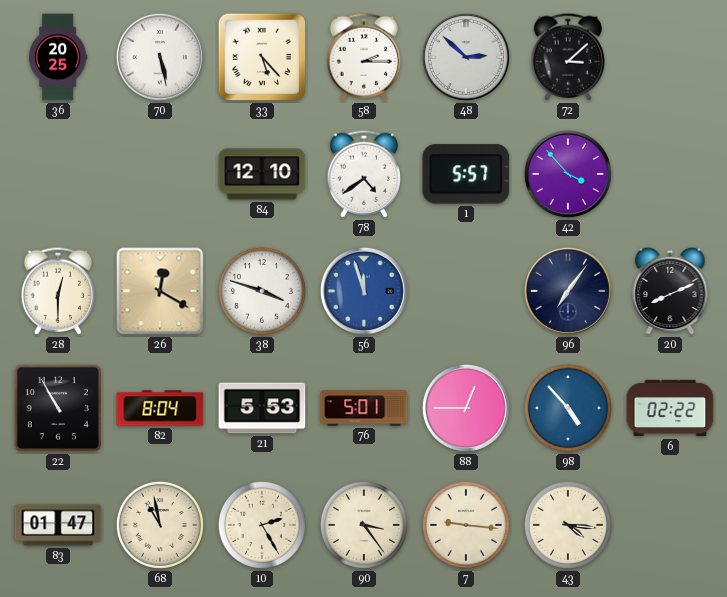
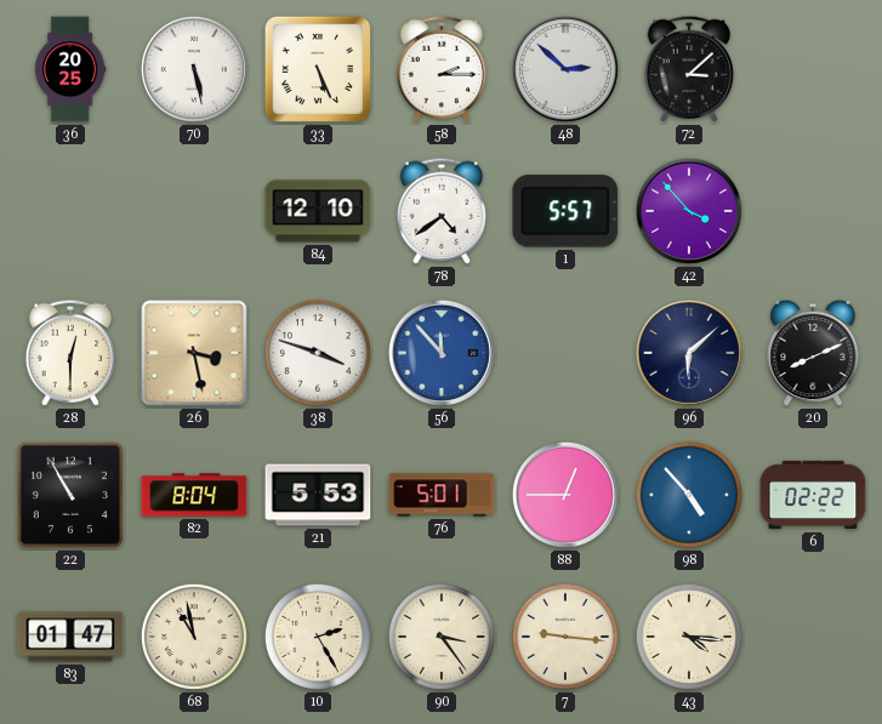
33: 5:23 -> 5:26
26: 12:20 -> 3:28
56: 11:57 -> 11:53
96: 7:06 -> 6:08
